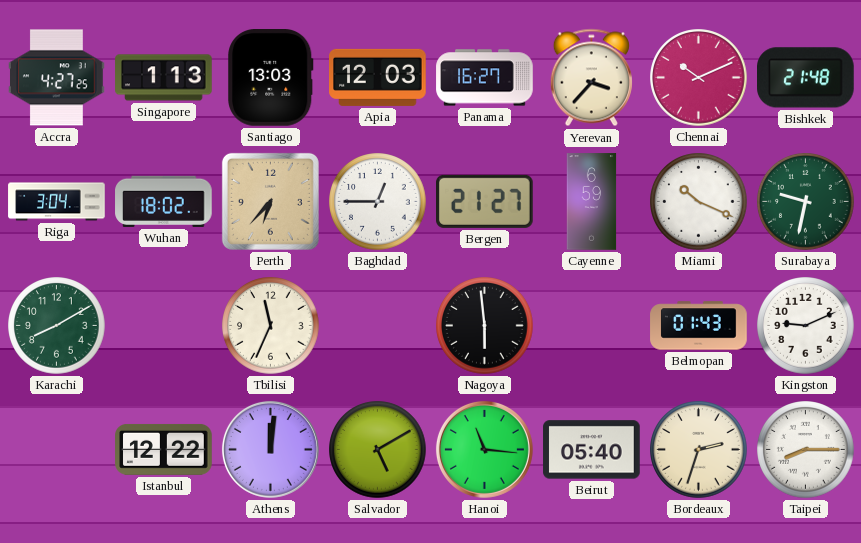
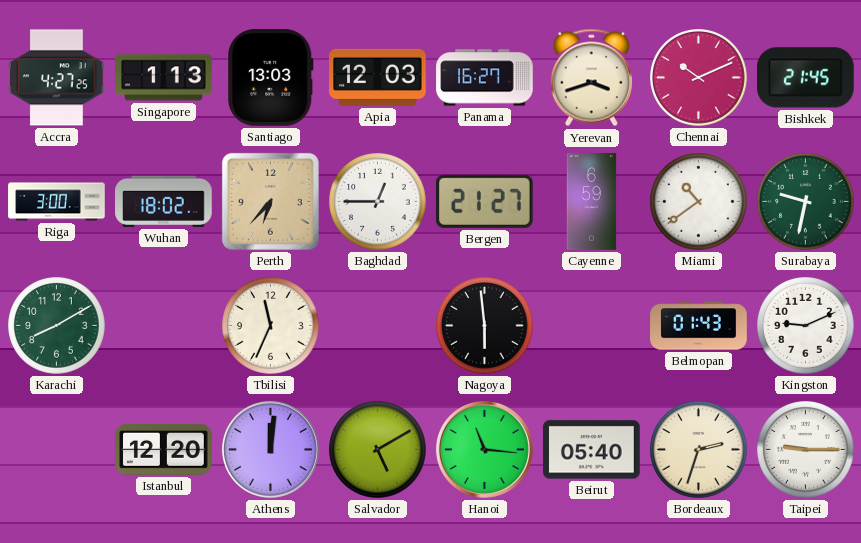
Yerevan: 3:37 -> 3:42
Bishkek: 21:48 -> 21:45
Riga: 3:04 -> 3:00
Miami: 10:19 -> 10:39
Istanbul: 12:22 -> 12:20
Taipei: 8:15 -> 9:15
